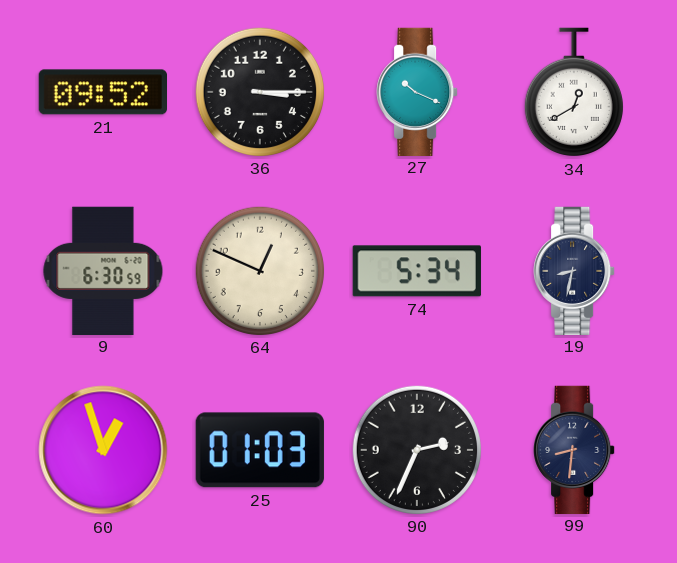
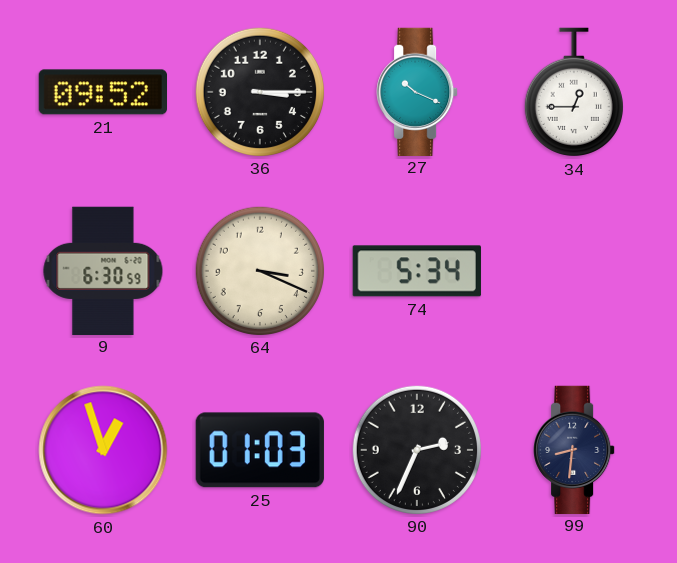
34: 12:40 -> 12:45
64: 12:49 -> 3:19
19: 8:32 -> none
